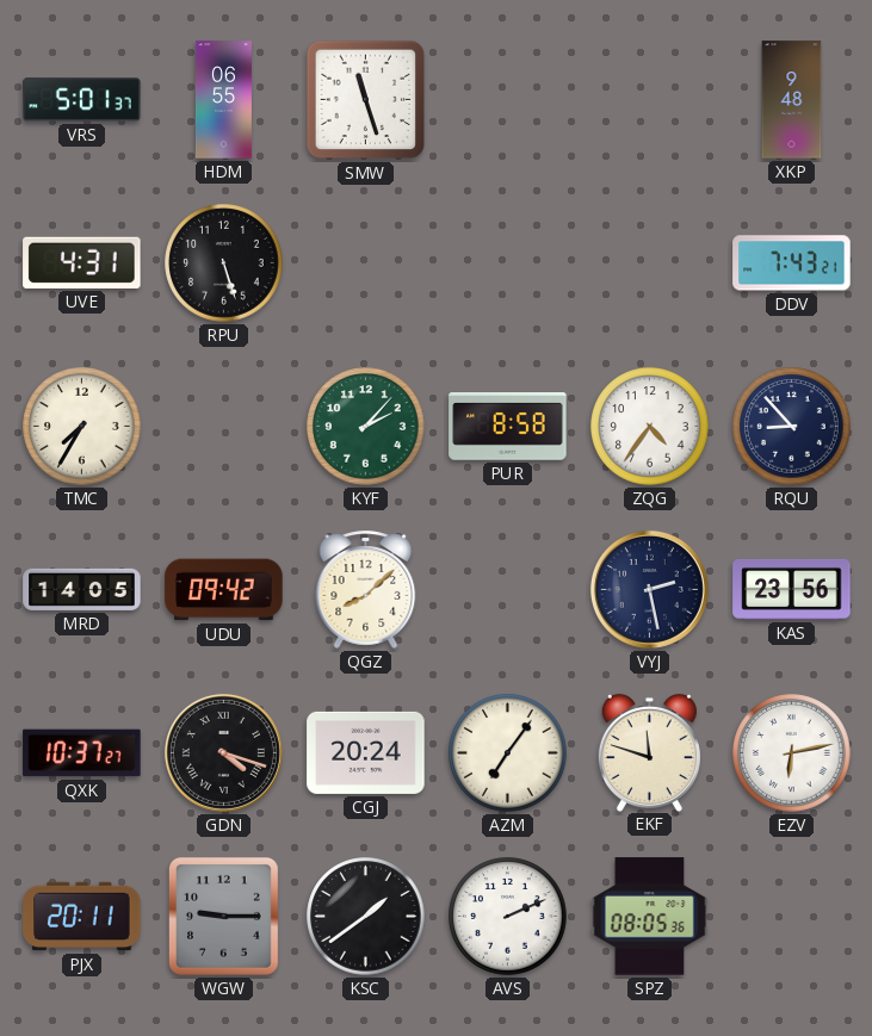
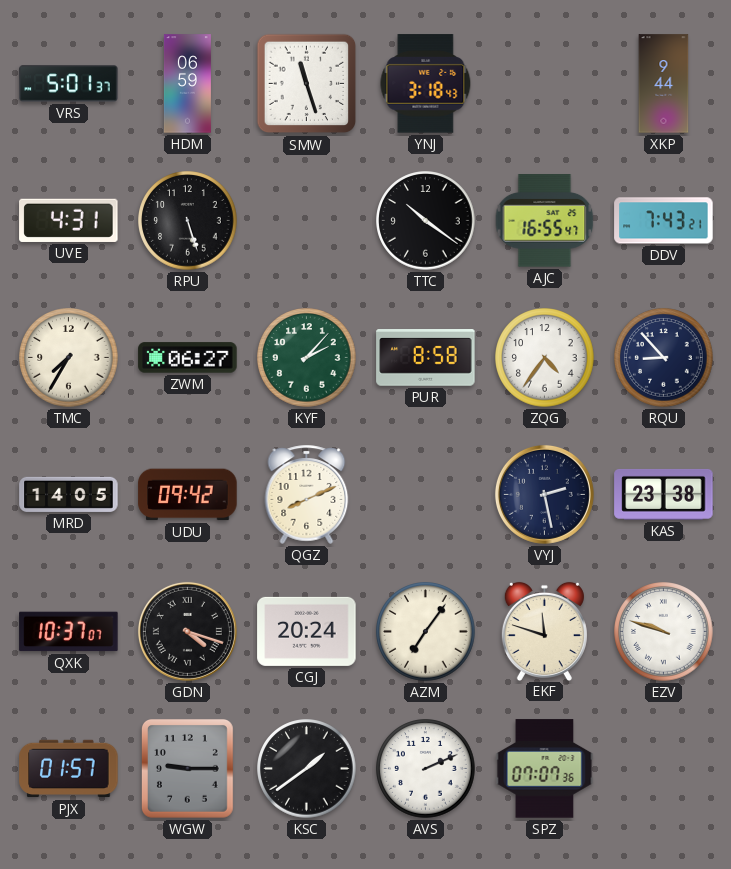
HDM: 06:55 -> 06:59
YNJ: none -> 3:18
XKP: 9:48 -> 9:44
TTC: none -> 10:21
AJC: none -> 16:55
ZWM: none -> 06:27
QGZ: 8:08 -> 8:11
KAS: 23:56 -> 23:38
QXK: 10:37:27 -> 10:37:07
EZV: 6:13 -> 9:48
PJX: 20:11 -> 01:57
SPZ: 08:05 -> 07:07
